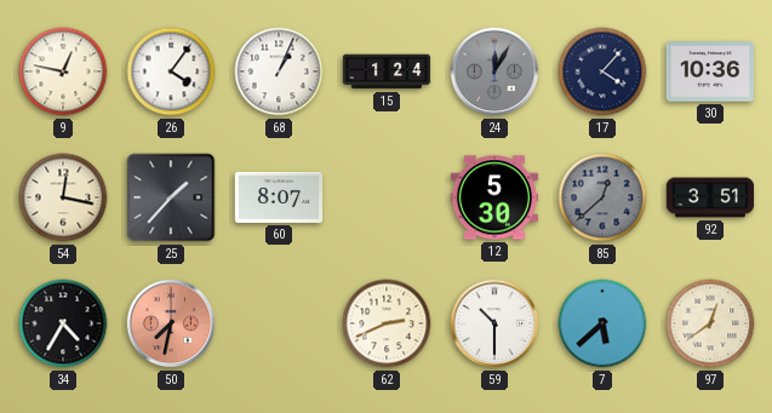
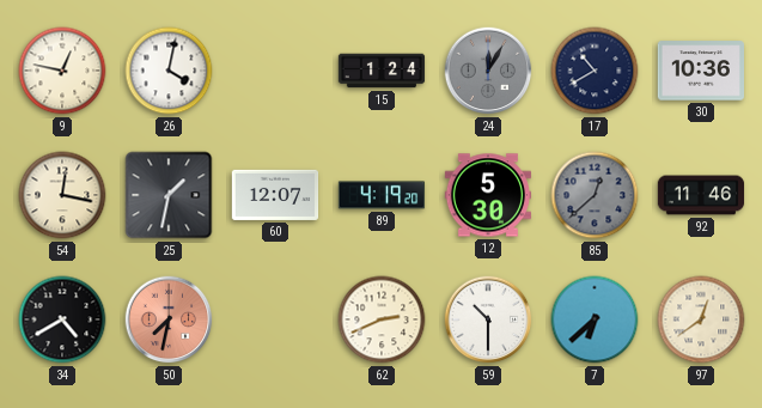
26: 4:06 -> 4:02
68: 1:04 -> none
17: 4:07 -> 10:40
25: 1:37 -> 1:32
60: 8:07 -> 12:07
89: none -> 4:19
92: 3:51 -> 11:46
34: 4:35 -> 4:40
7: 5:38 -> 6:38
